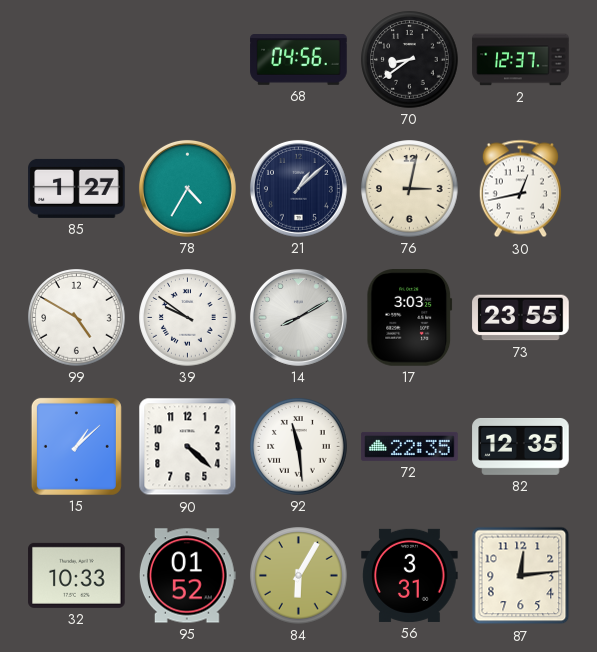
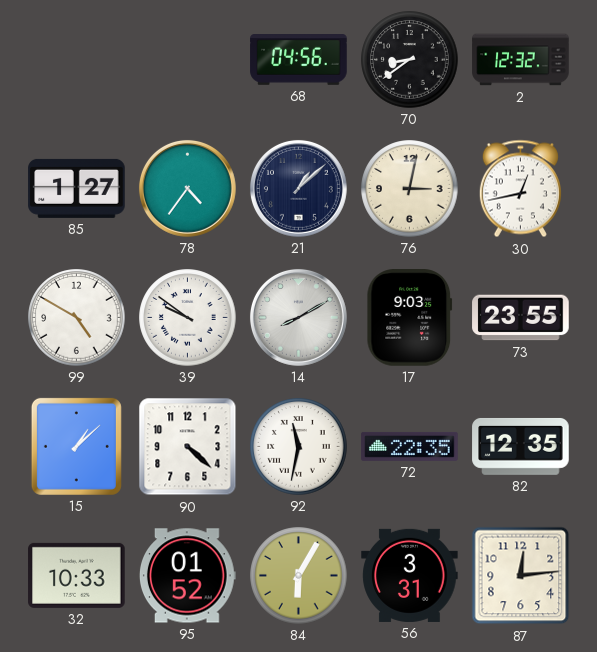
2: 12:37 -> 12:32
78: 4:35 -> 4:36
17: 3:03 -> 9:03
92: 11:29 -> 11:32
